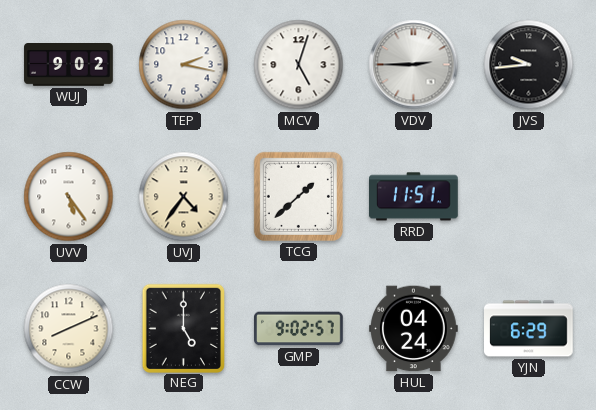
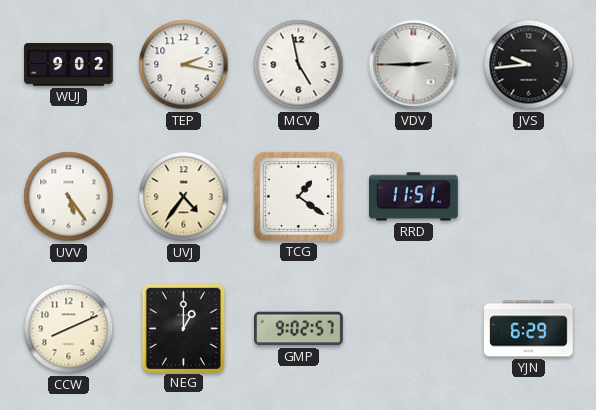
MCV: 5:03 -> 4:58
TCG: 1:38 -> 1:21
NEG: 5:00 -> 1:00
HUL: 04:24 -> none
